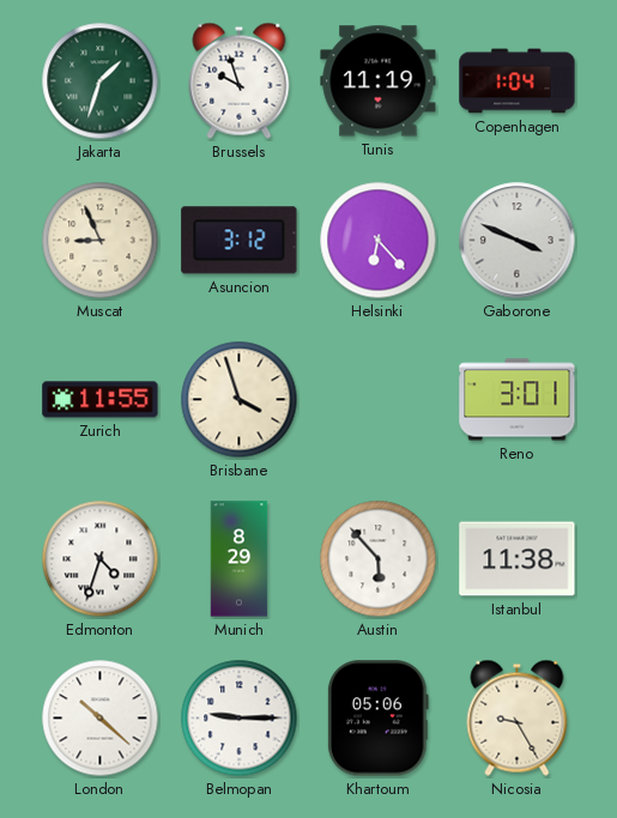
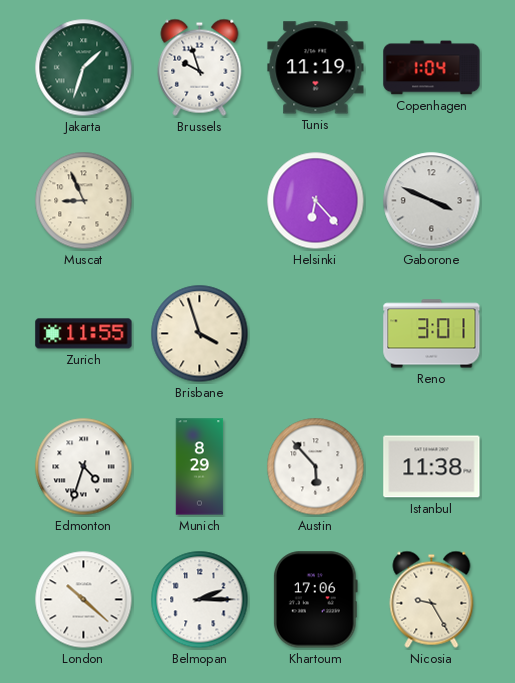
Asuncion: 3:12 -> none
Belmopan: 9:15 -> 2:15
Khartoum: 05:06 -> 17:06
